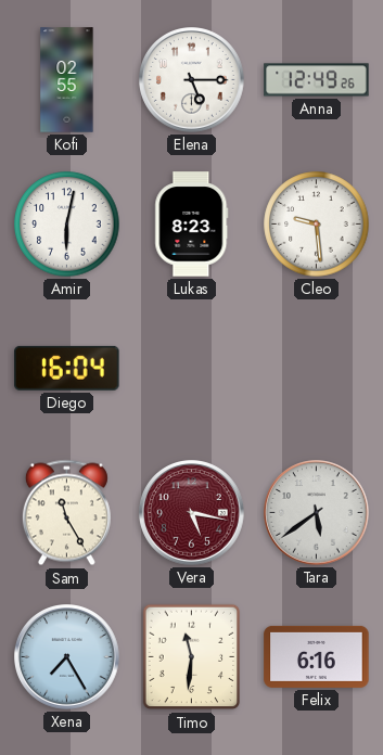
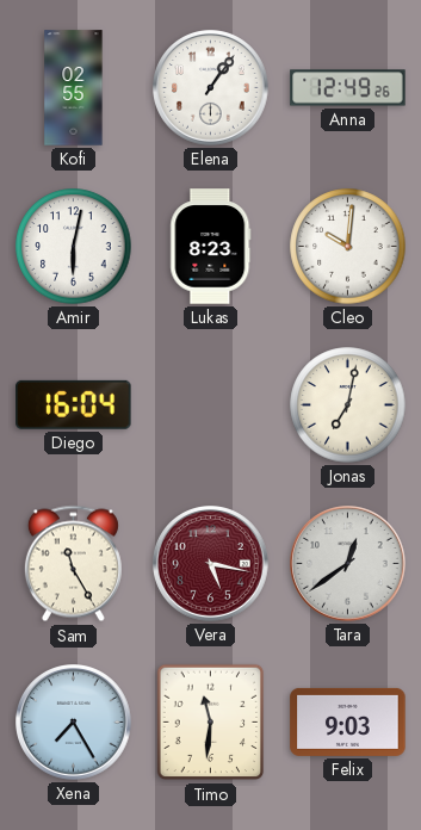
Elena: 5:15 -> 1:06
Cleo: 9:29 -> 10:01
Jonas: none -> 7:02
Tara: 5:39 -> 12:39
Felix: 6:16 -> 9:03
